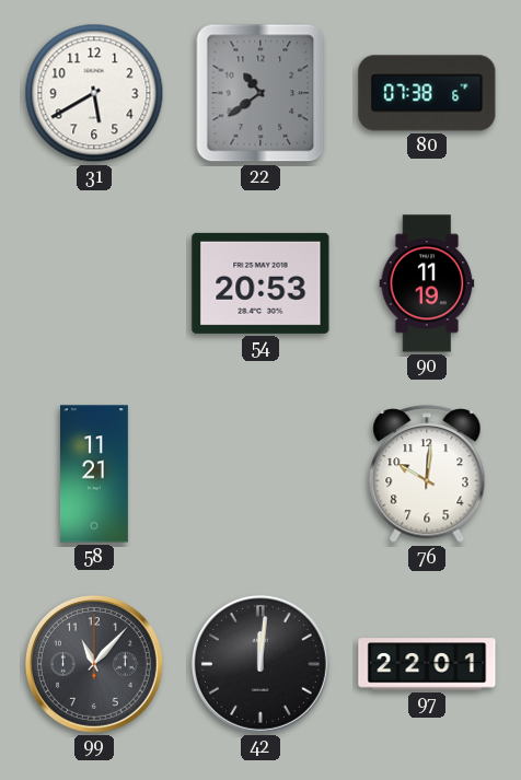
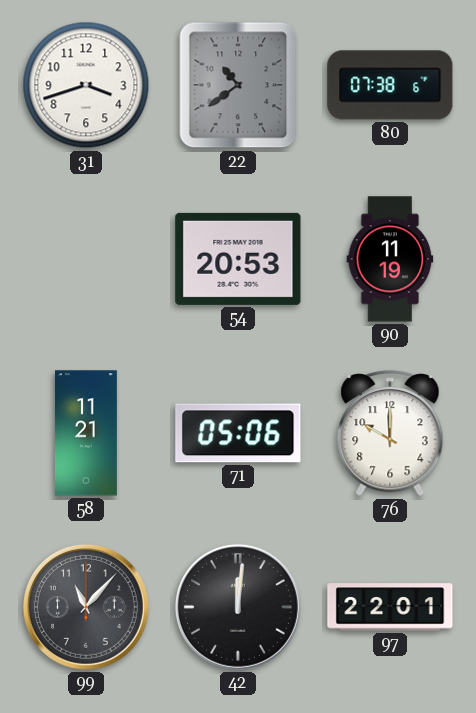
31: 5:40 -> 3:42
71: none -> 05:06
76: 10:01 -> 10:00
